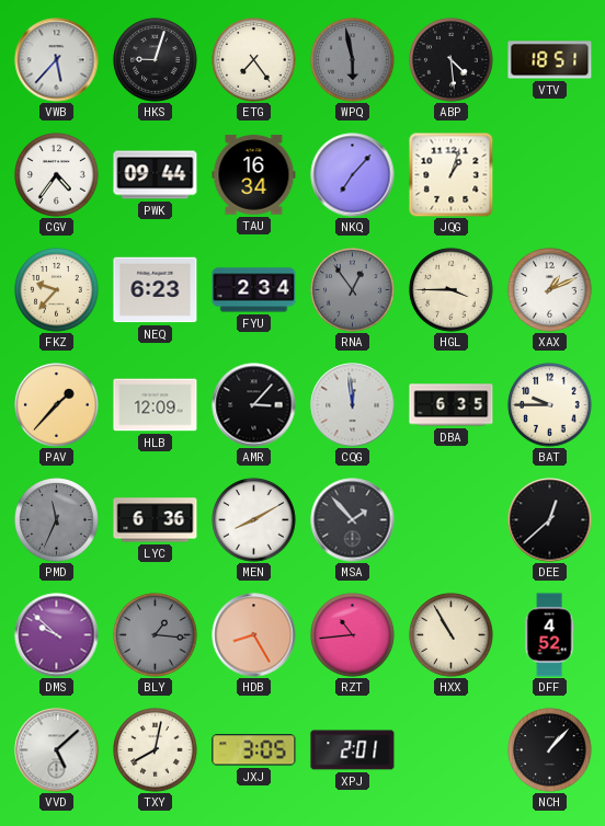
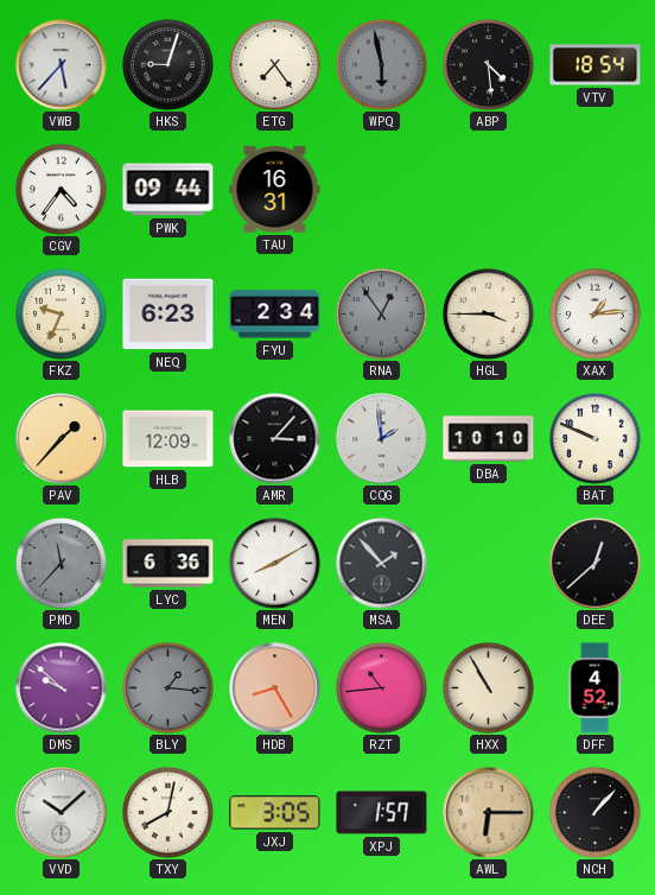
VTV: 18:51 -> 18:54
TAU: 16:34 -> 16:31
NKQ: 7:07 -> none
JQG: 1:03 -> none
FKZ: 9:37 -> 9:34
XAX: 1:11 -> 1:14
CQG: 11:59 -> 1:59
DBA: 6:35 -> 10:10
BAT: 9:45 -> 9:49
PMD: 11:34 -> 11:37
VVD: 5:08 -> 10:08
XPJ: 2:01 -> 1:57
AWL: none -> 6:15
